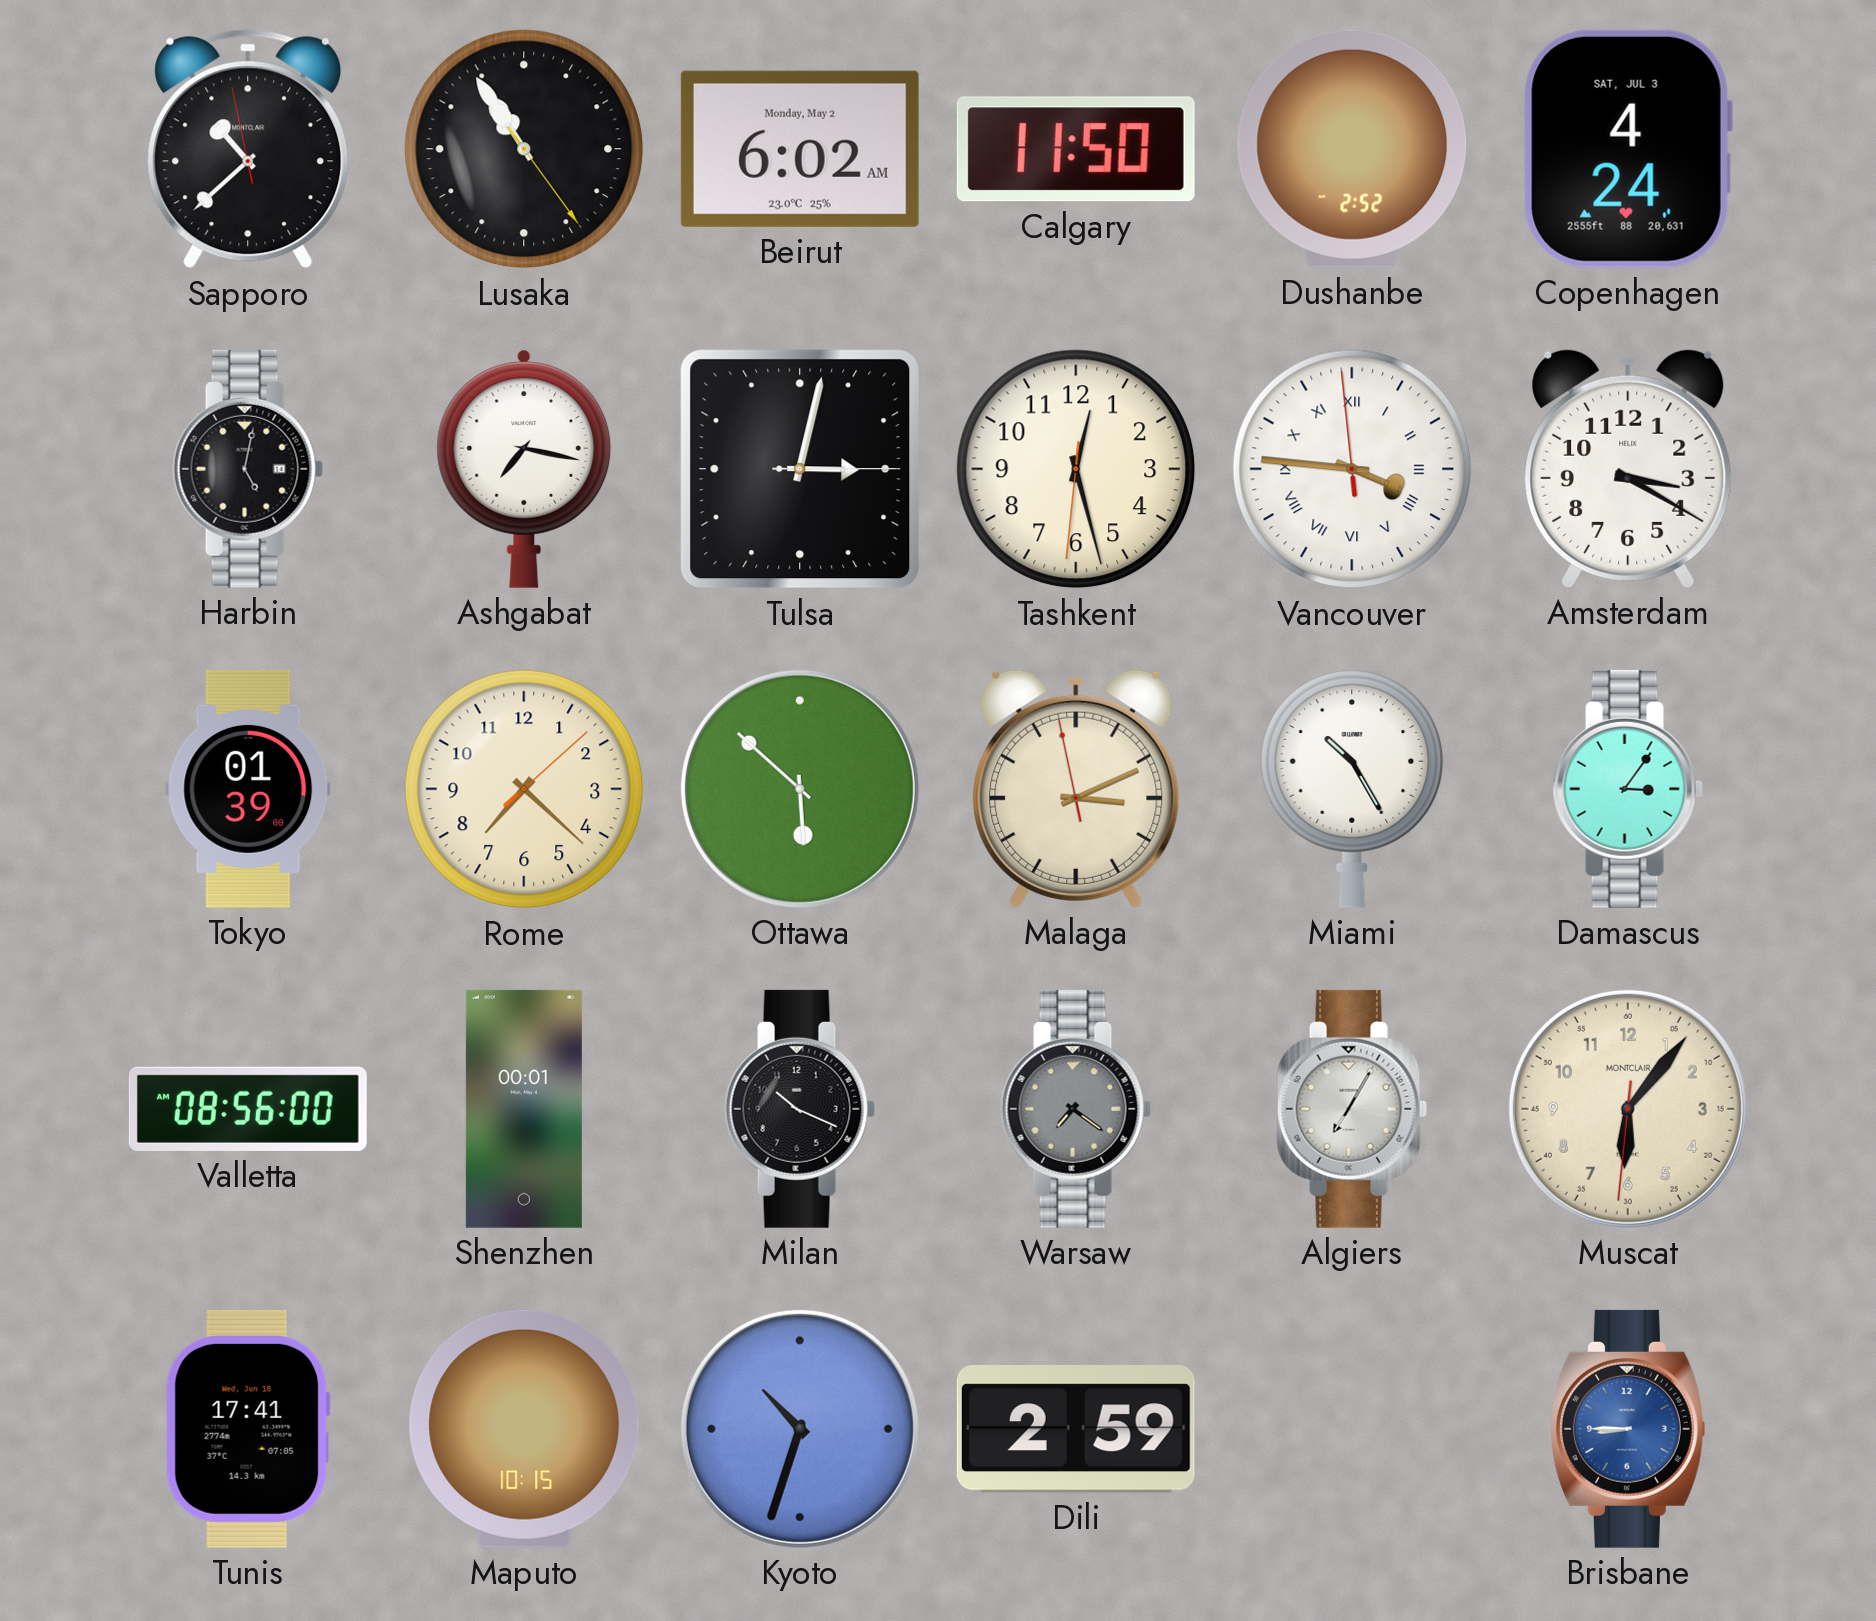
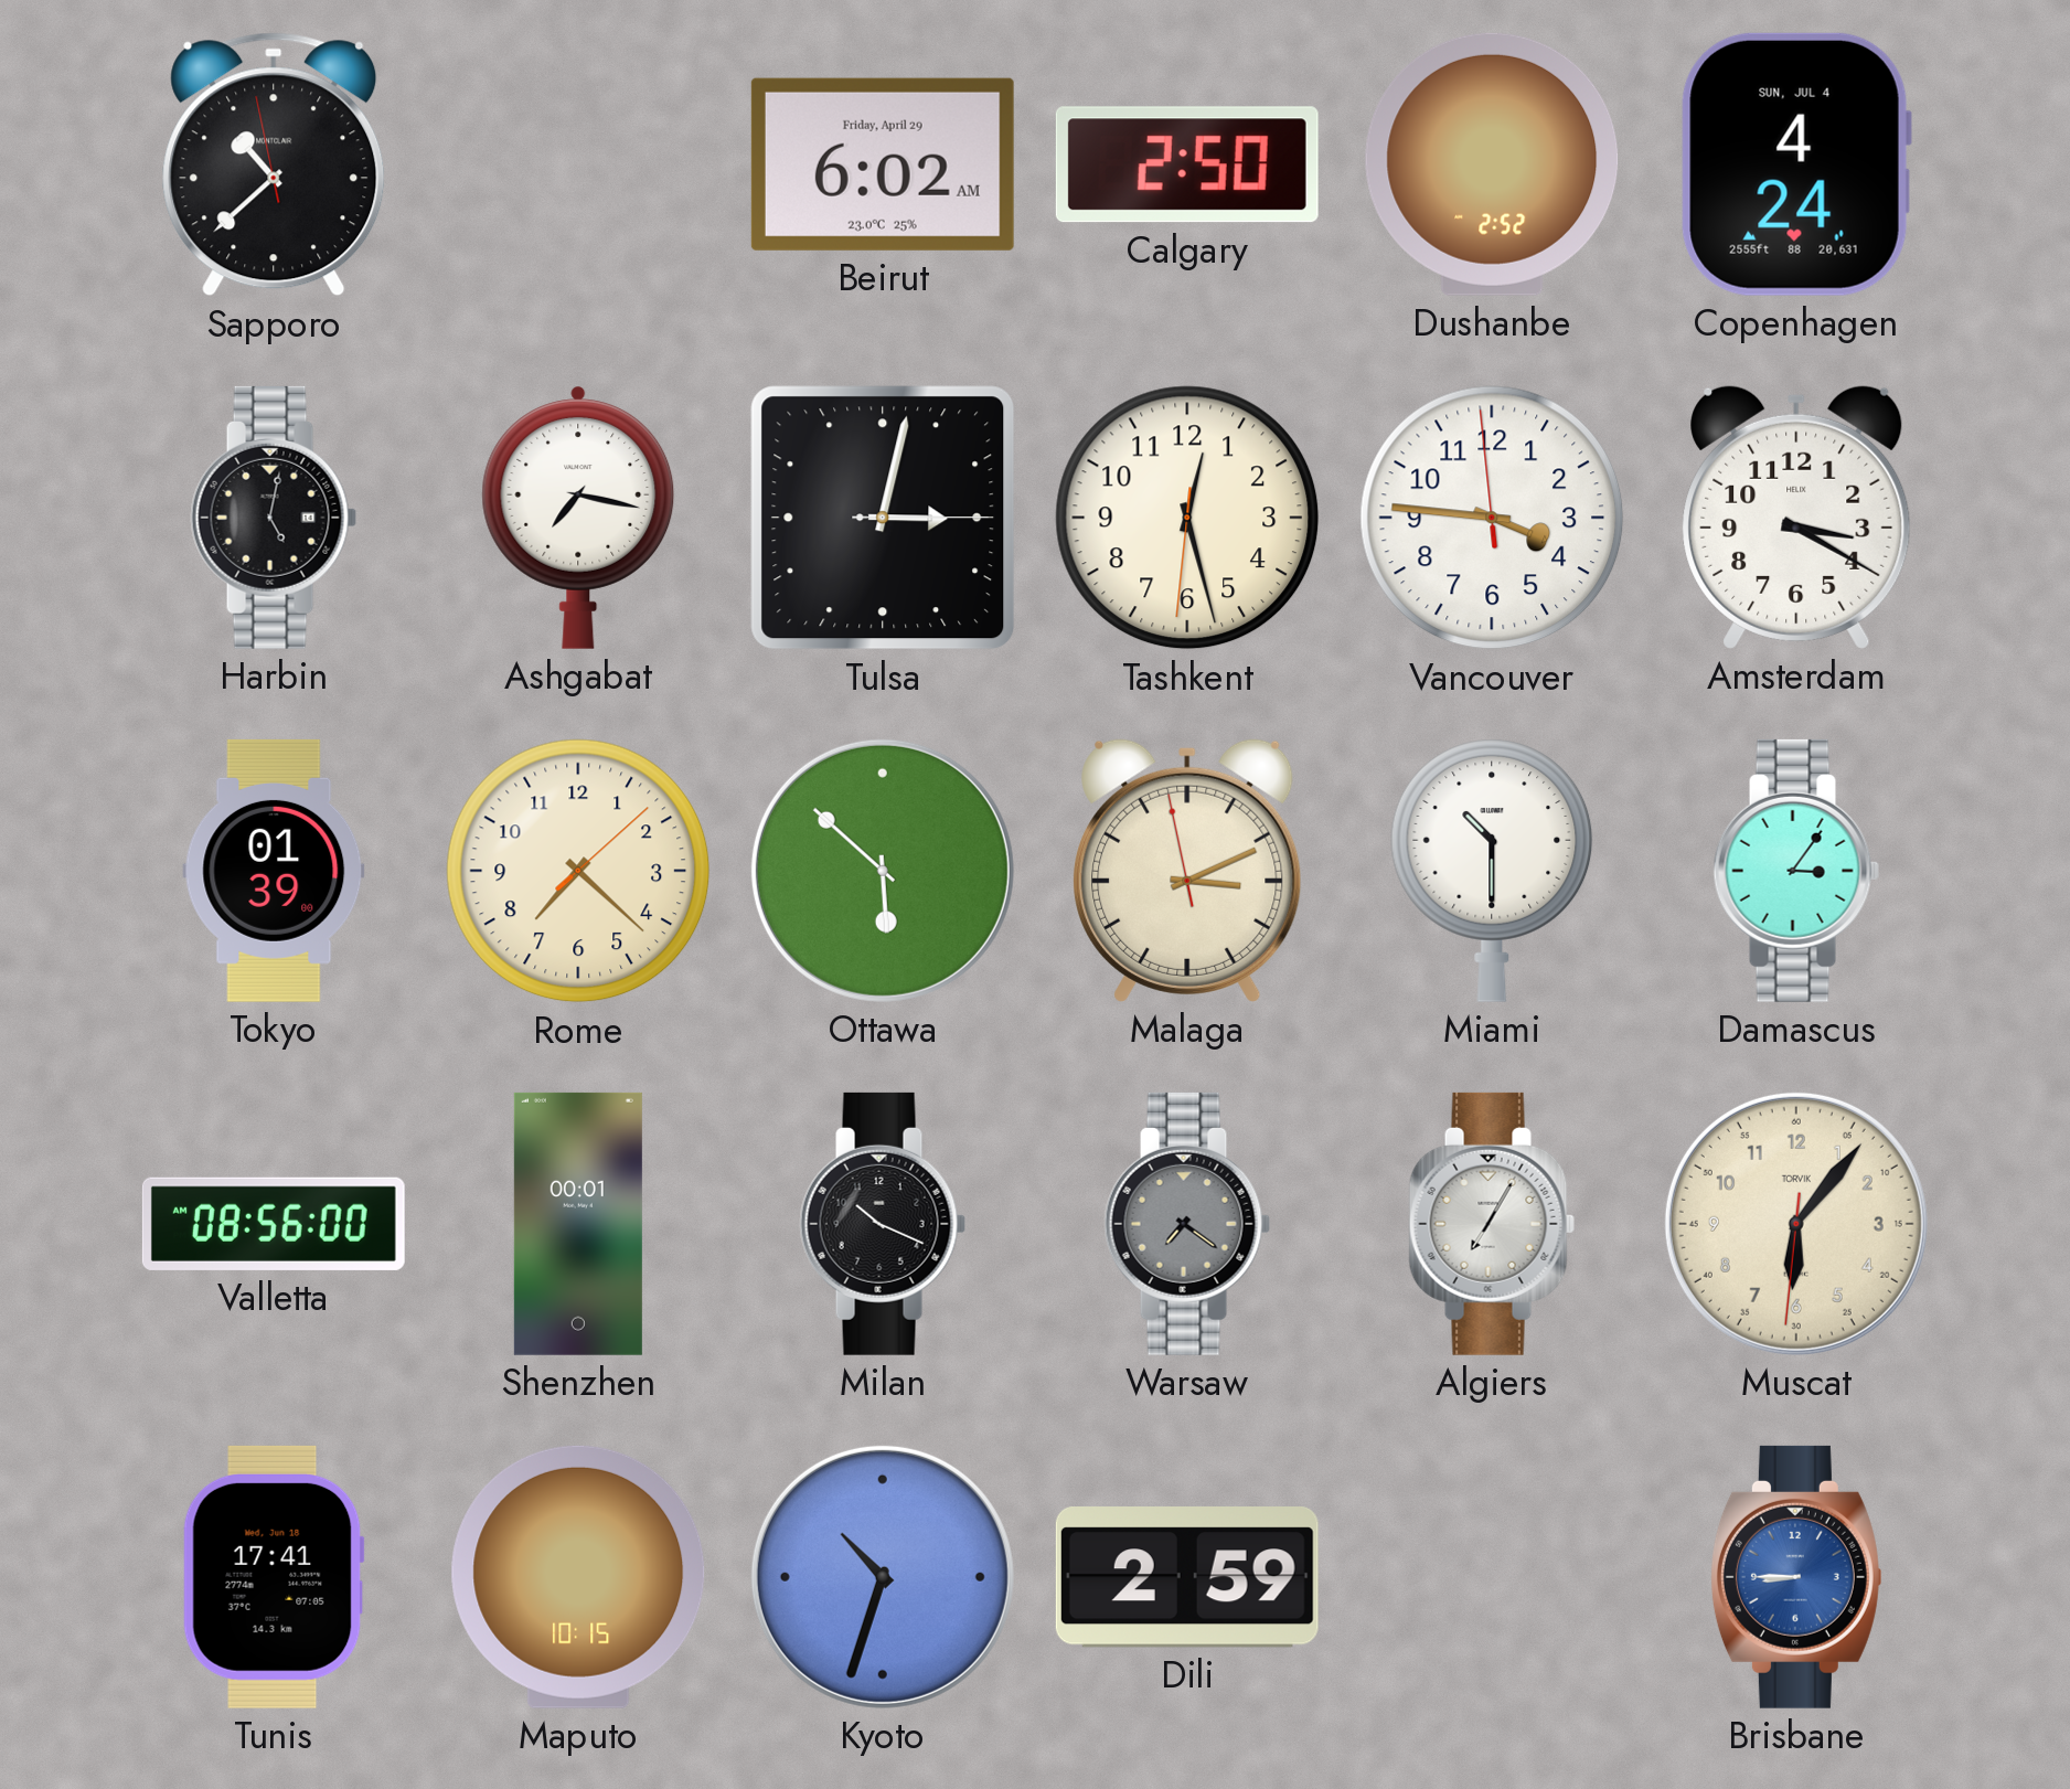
Lusaka: 10:54 -> none
Beirut date: Monday, May 2 -> Friday, April 29
Calgary: 11:50 -> 2:50
Copenhagen date: SAT, JUL 3 -> SUN, JUL 4
Vancouver numerals: Roman -> Arabic
Miami: 10:25 -> 10:30
Muscat brand: MONTCLAIR -> TORVIK
